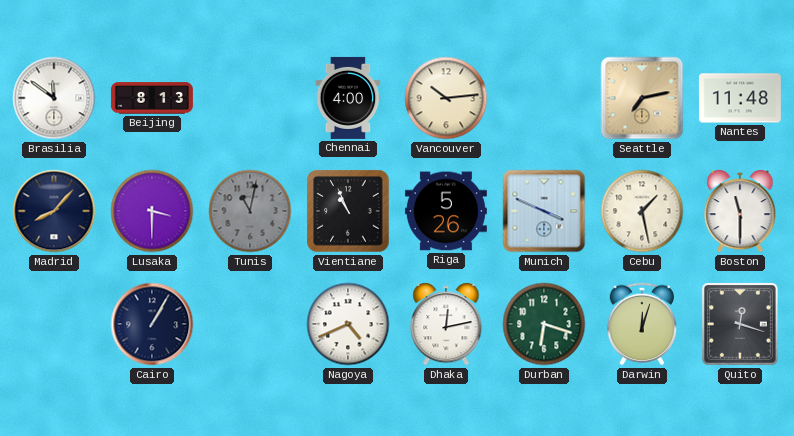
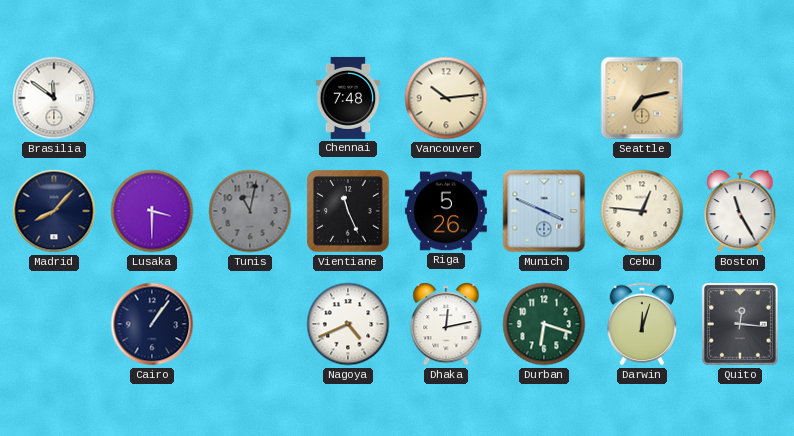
Beijing: 8:13 -> none
Chennai: 4:00 -> 7:48
Nantes: 11:48 -> none
Vientiane: 10:56 -> 11:26
Cebu: 1:28 -> 12:46
Boston: 11:30 -> 11:25
Cairo: 1:05 -> 1:06
Quito: 12:18 -> 12:16
